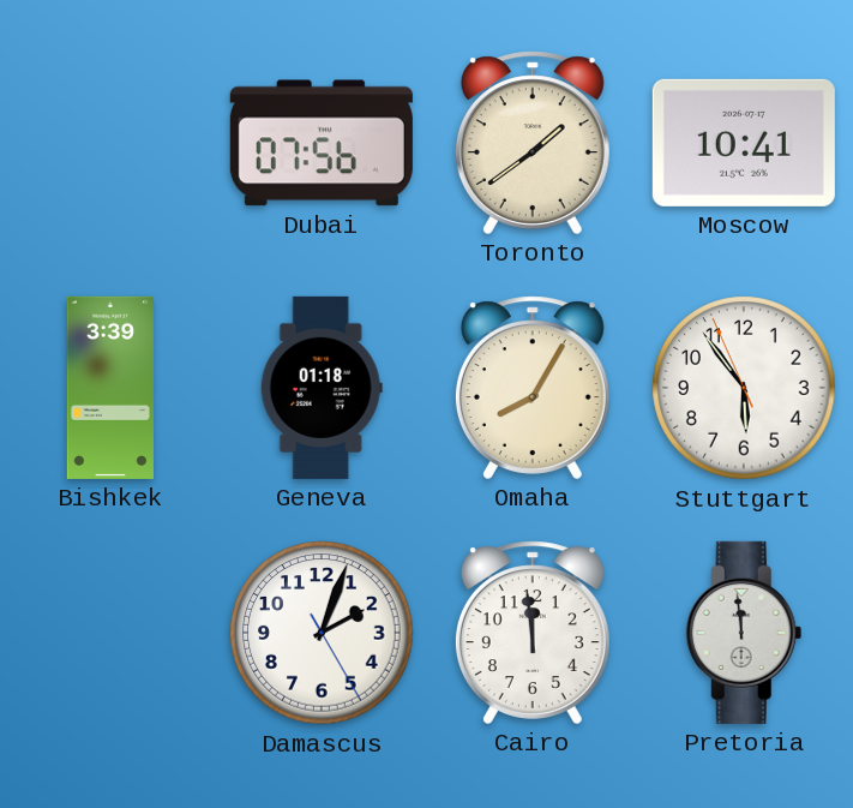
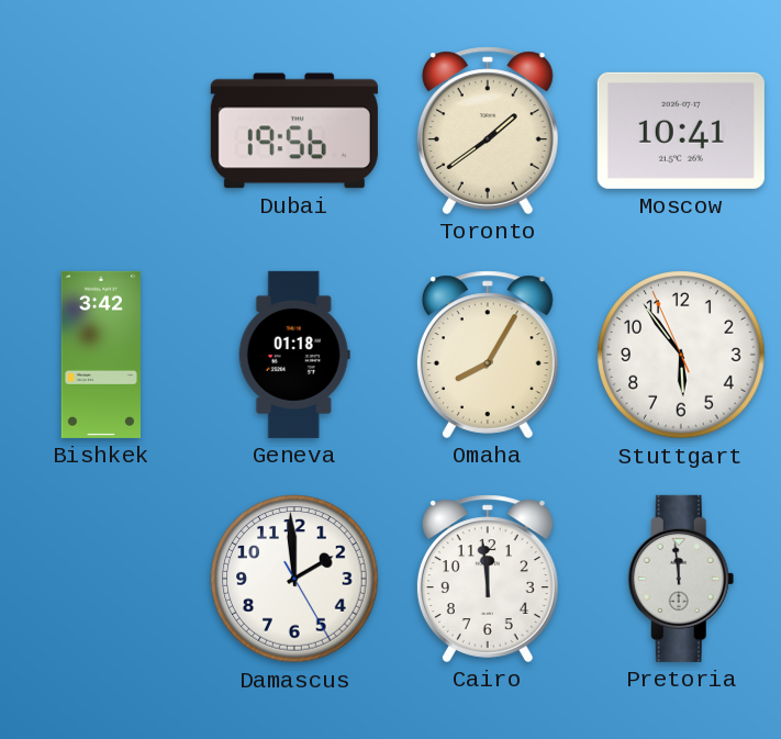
Dubai: 07:56 -> 19:56
Bishkek: 3:39 -> 3:42
Damascus: 2:03 -> 1:59
